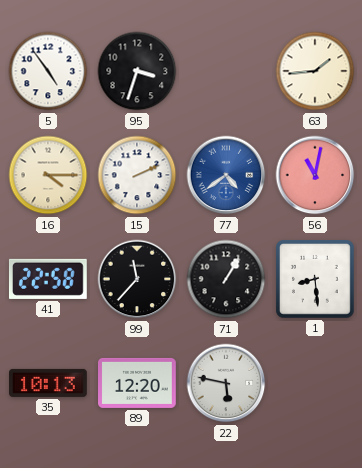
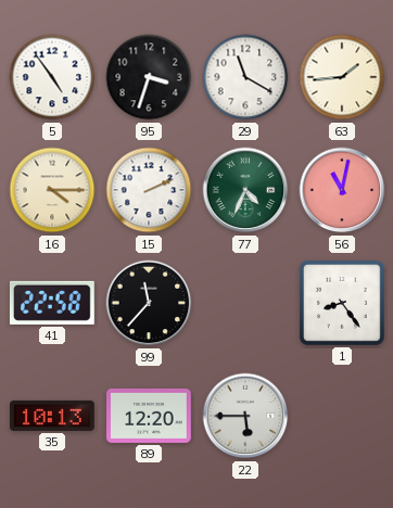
29: none -> 11:20
77: 4:39 -> 4:34
77 dial: blue -> green
71: 1:05 -> none
1: 8:29 -> 8:24
22: 5:47 -> 5:45
